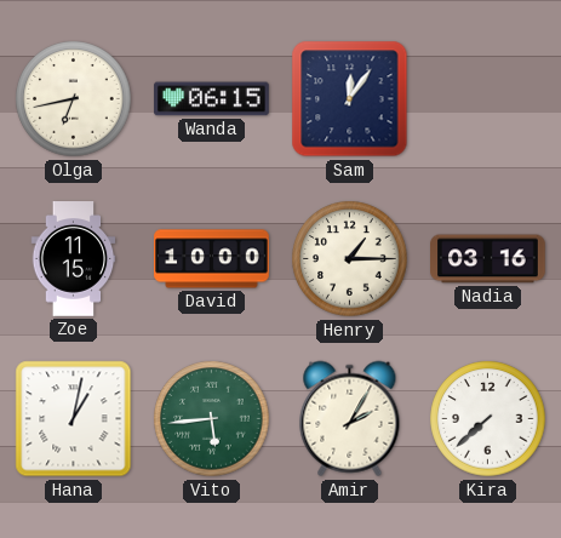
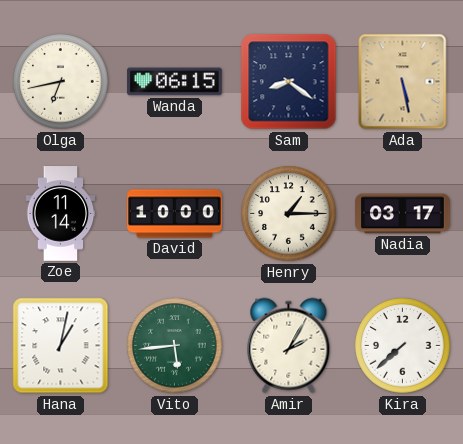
Sam: 12:06 -> 8:21
Ada: none -> 5:28
Zoe: 11:15 -> 11:14
Nadia: 03:16 -> 03:17
